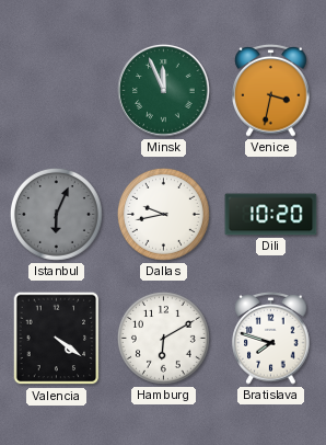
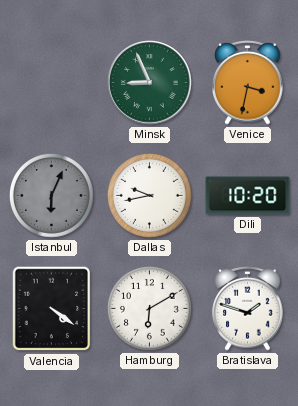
Minsk: 11:56 -> 8:56
Bratislava: 7:48 -> 1:48
